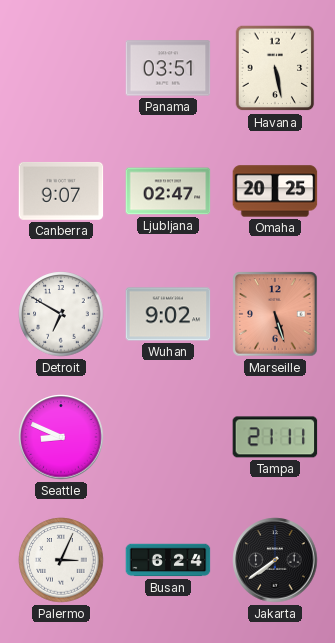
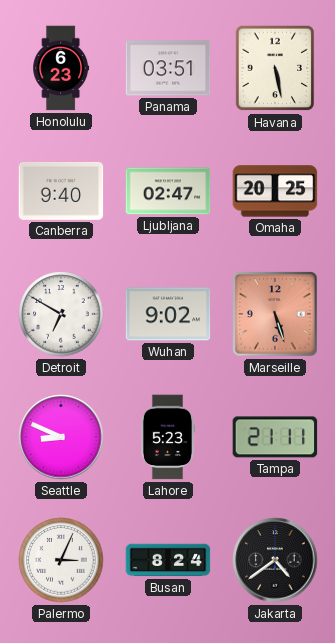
Honolulu: none -> 6:23
Canberra: 9:07 -> 9:40
Lahore: none -> 5:23
Busan: 6:24 -> 8:24
Jakarta: 7:39 -> 4:39
